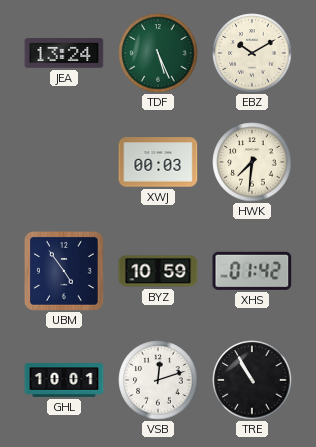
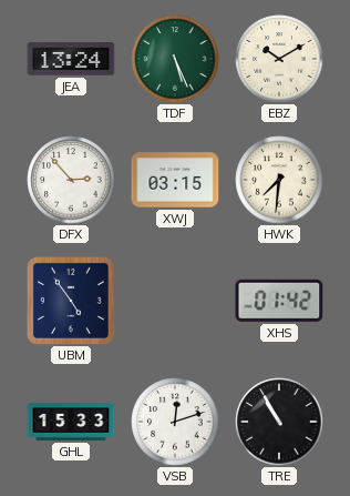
DFX: none -> 2:53
XWJ: 00:03 -> 03:15
BYZ: 10:59 -> none
GHL: 10:01 -> 15:33
